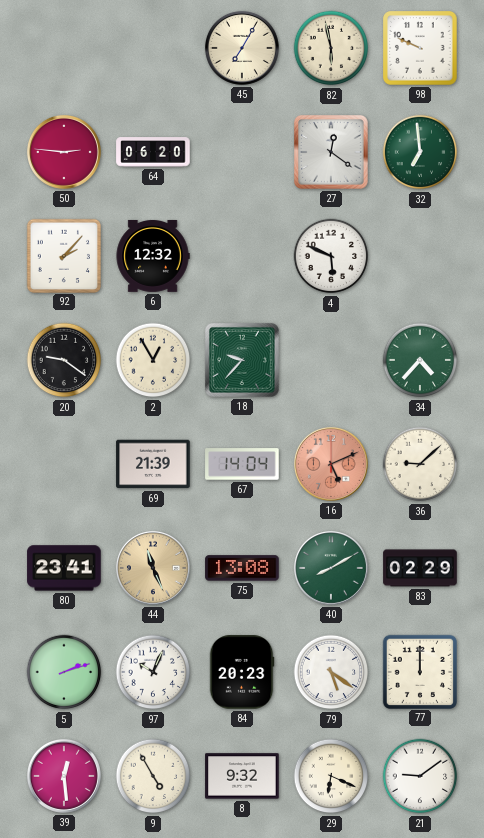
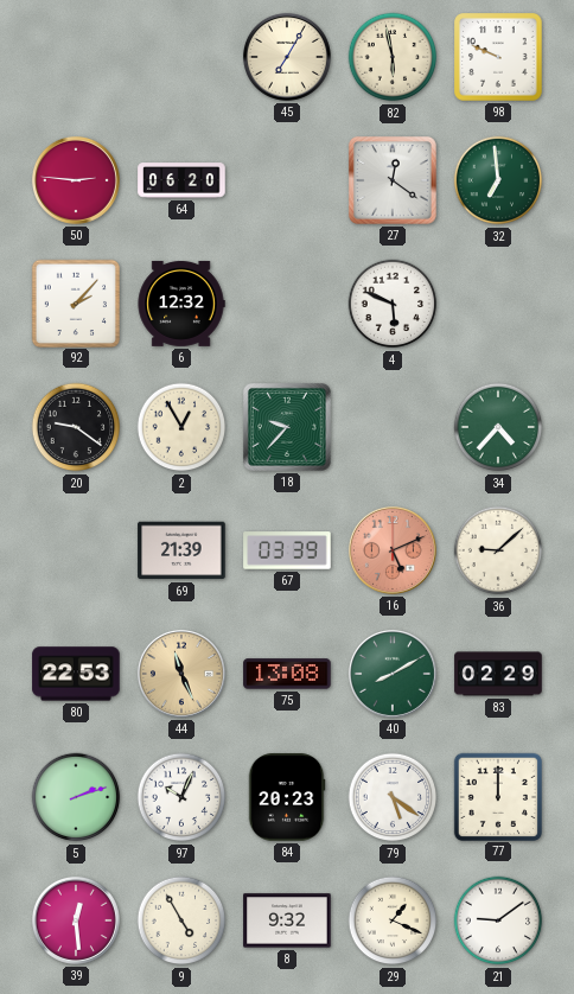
67: 14:04 -> 03:39
80: 23:41 -> 22:53
29: 6:19 -> 1:19
